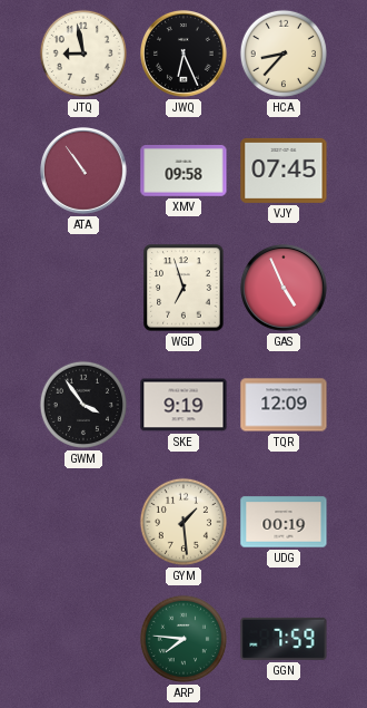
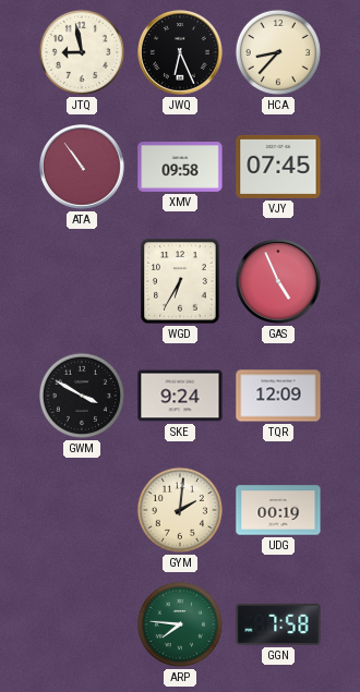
WGD: 6:57 -> 6:35
GWM: 3:54 -> 3:50
SKE: 9:19 -> 9:24
GYM: 1:29 -> 2:01
GGN: 7:59 -> 7:58
